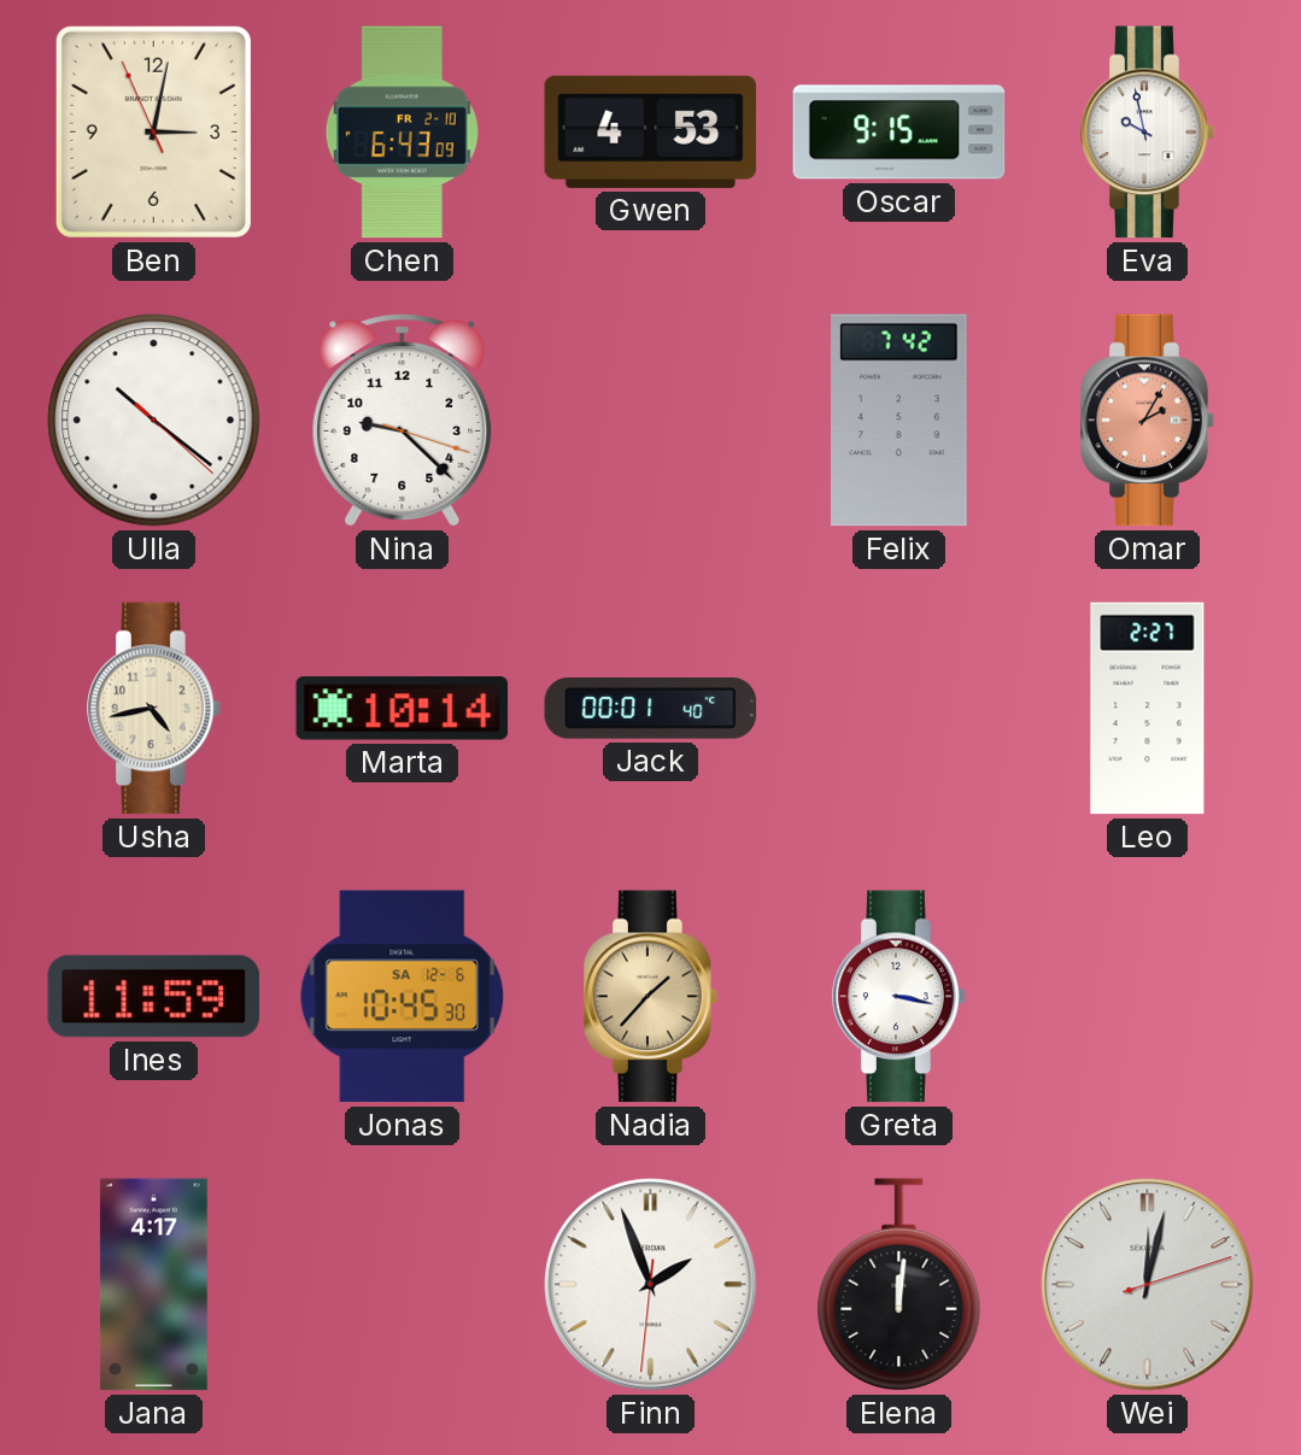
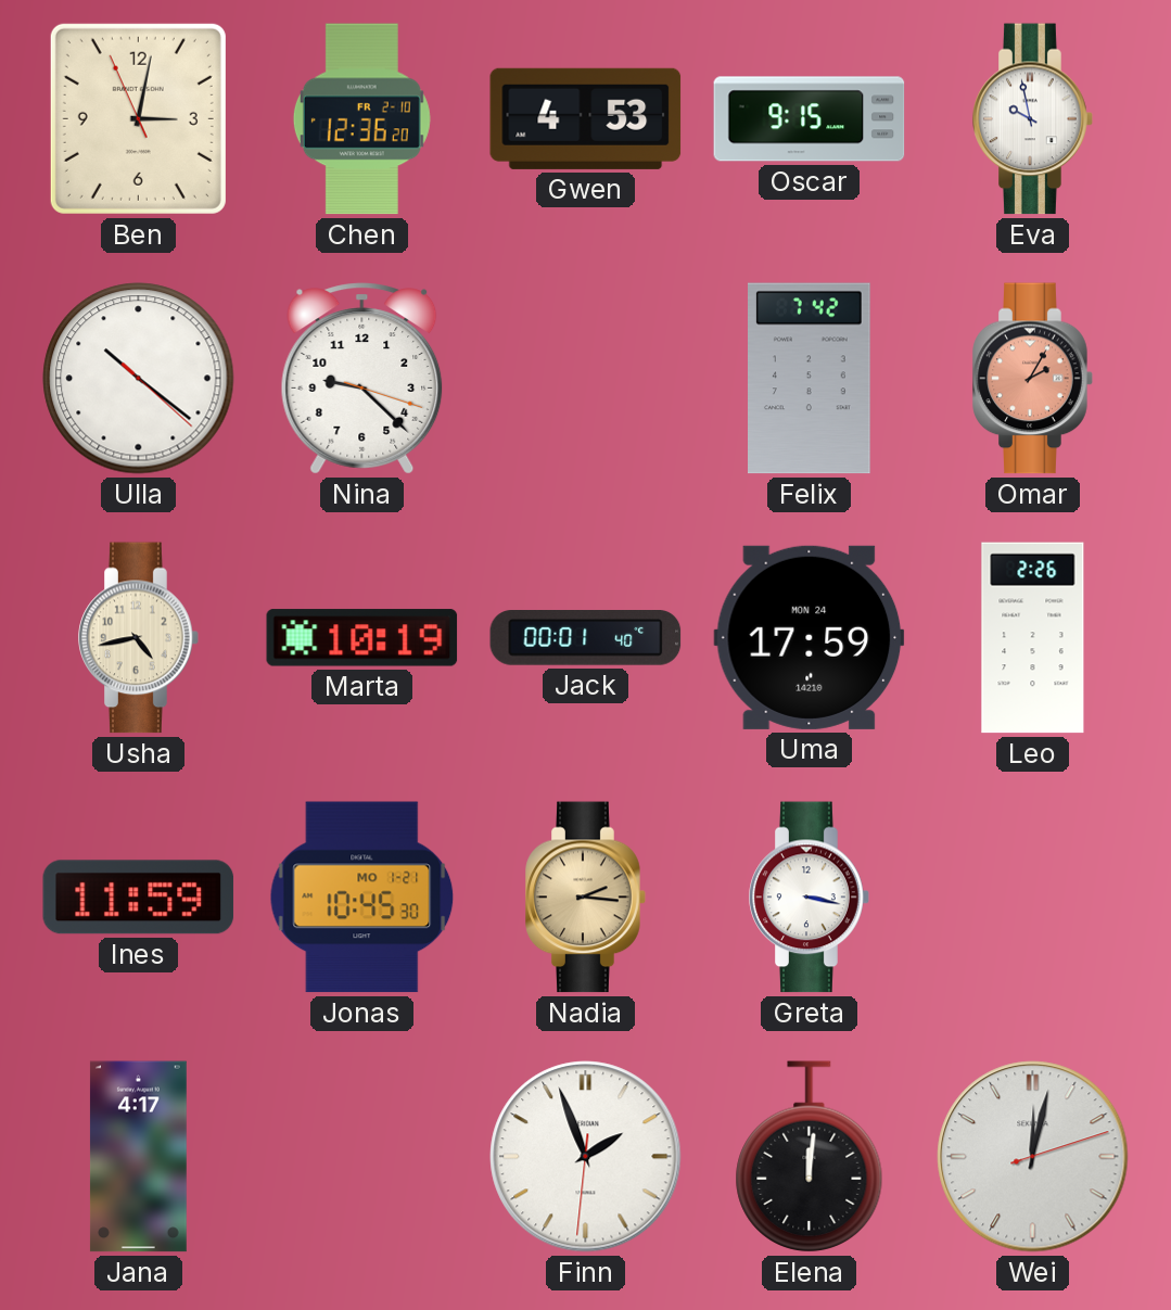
Chen: 6:43 -> 12:36
Marta: 10:14 -> 10:19
Uma: none -> 17:59
Leo: 2:27 -> 2:26
Jonas date: SA 12-6 -> MO 1-21
Nadia: 1:37 -> 2:16
